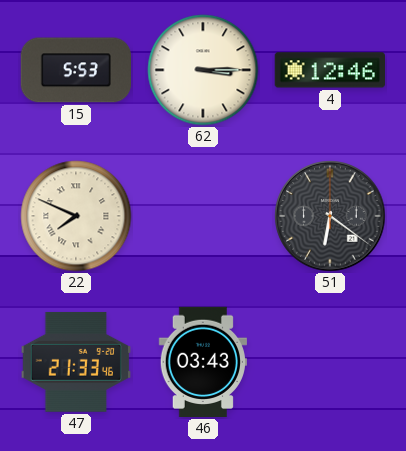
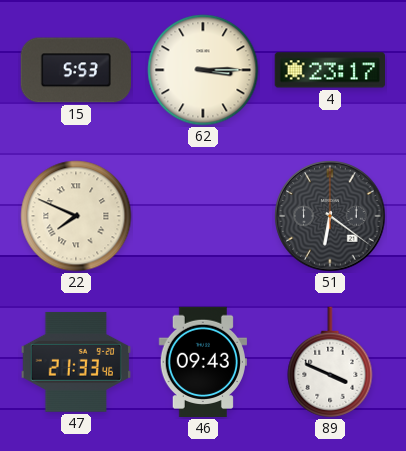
4: 12:46 -> 23:17
46: 03:43 -> 09:43
89: none -> 3:49
